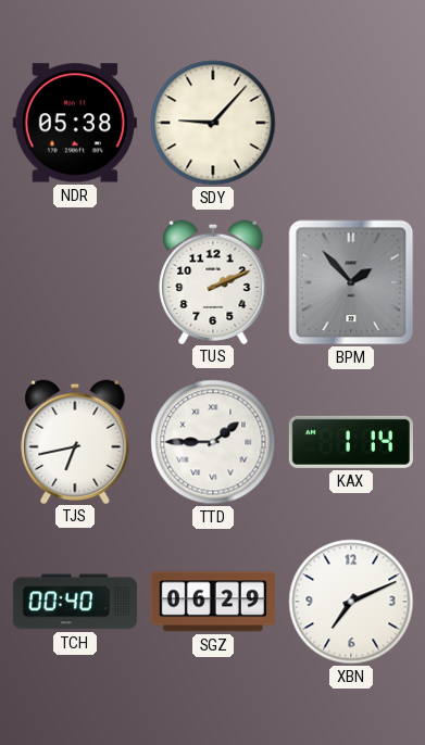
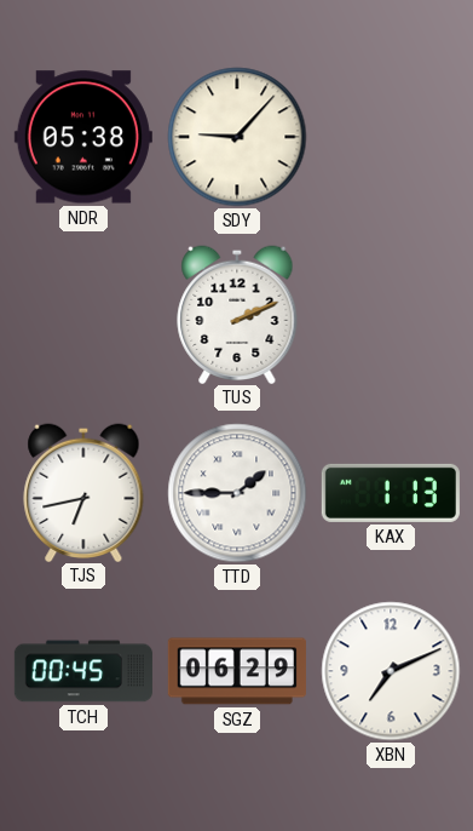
BPM: 1:53 -> none
KAX: 1:14 -> 1:13
TCH: 00:40 -> 00:45
